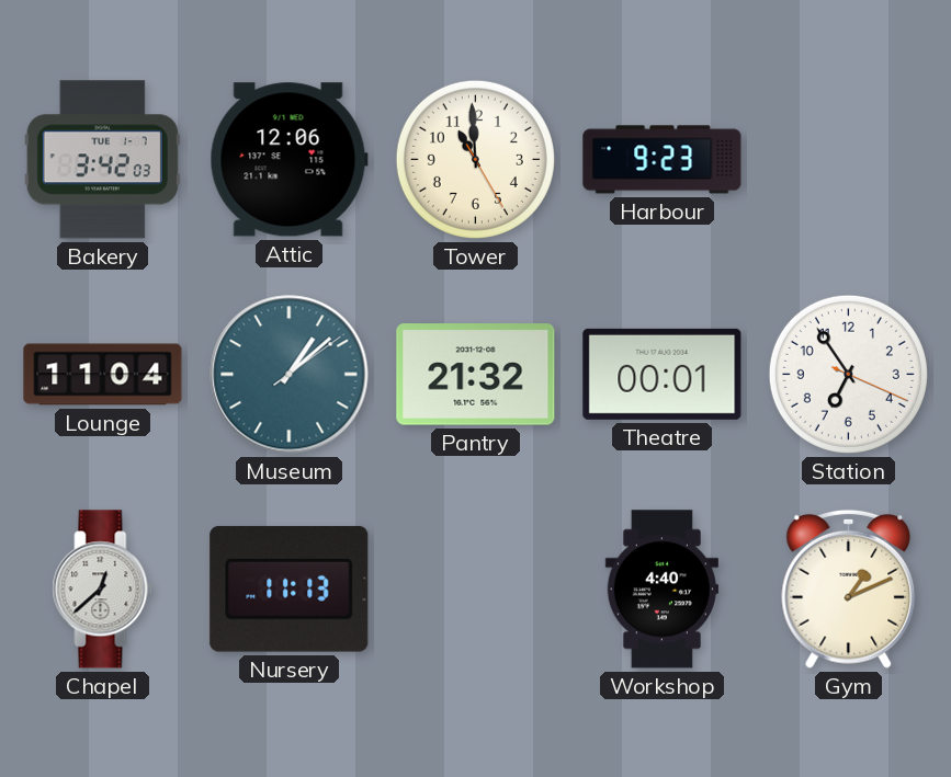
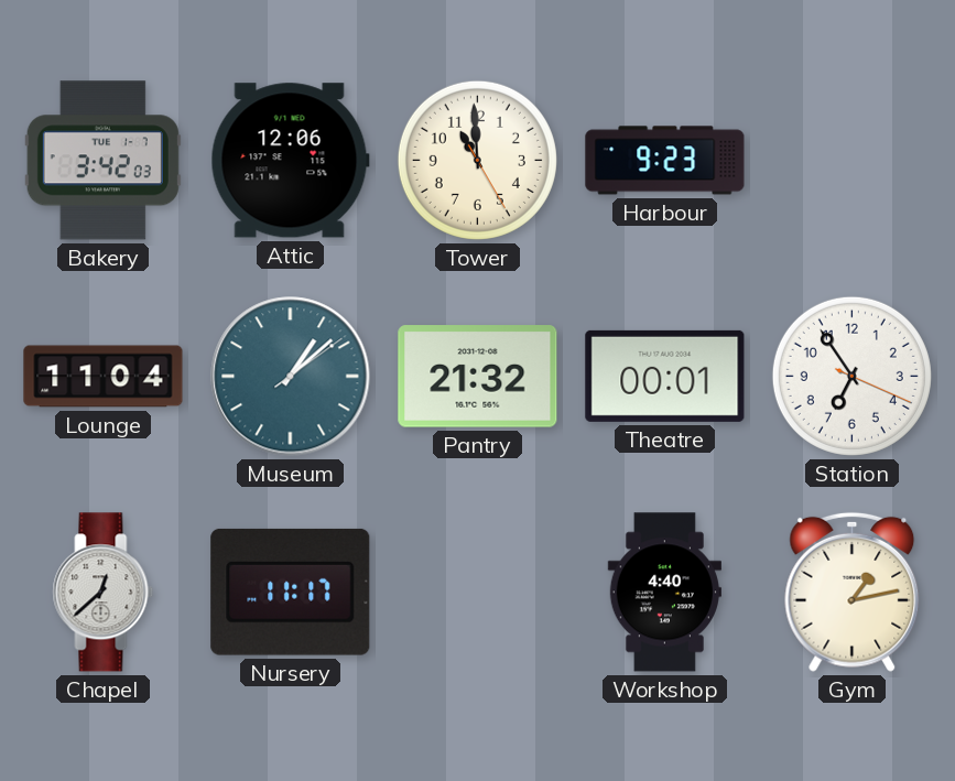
Nursery: 11:13 -> 11:17
Gym: 1:11 -> 1:13
